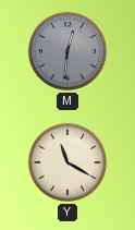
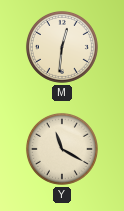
M dial: grey -> cream
